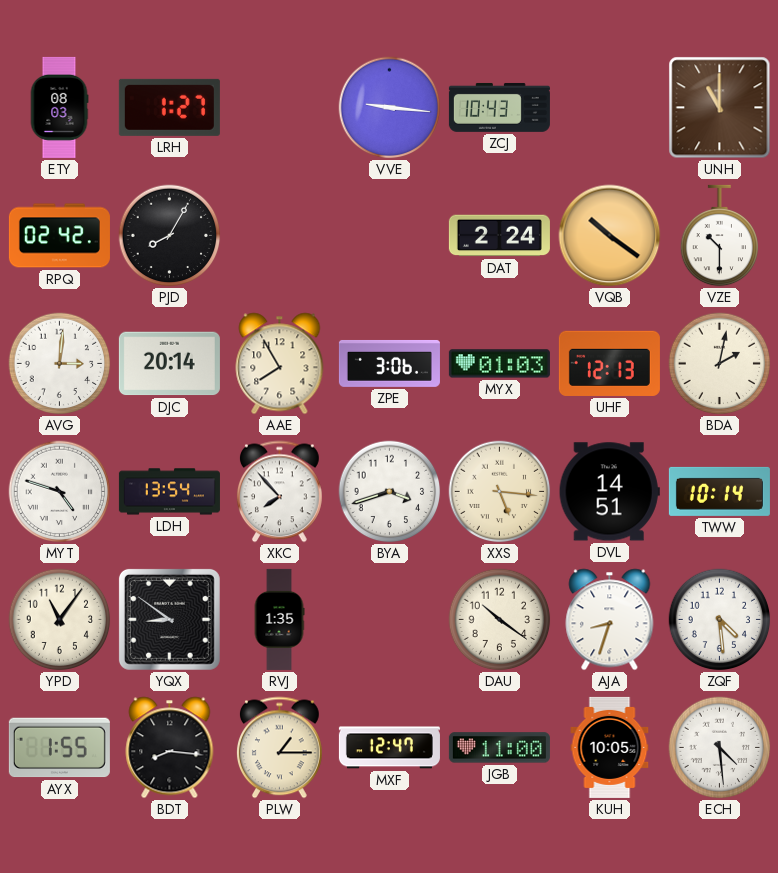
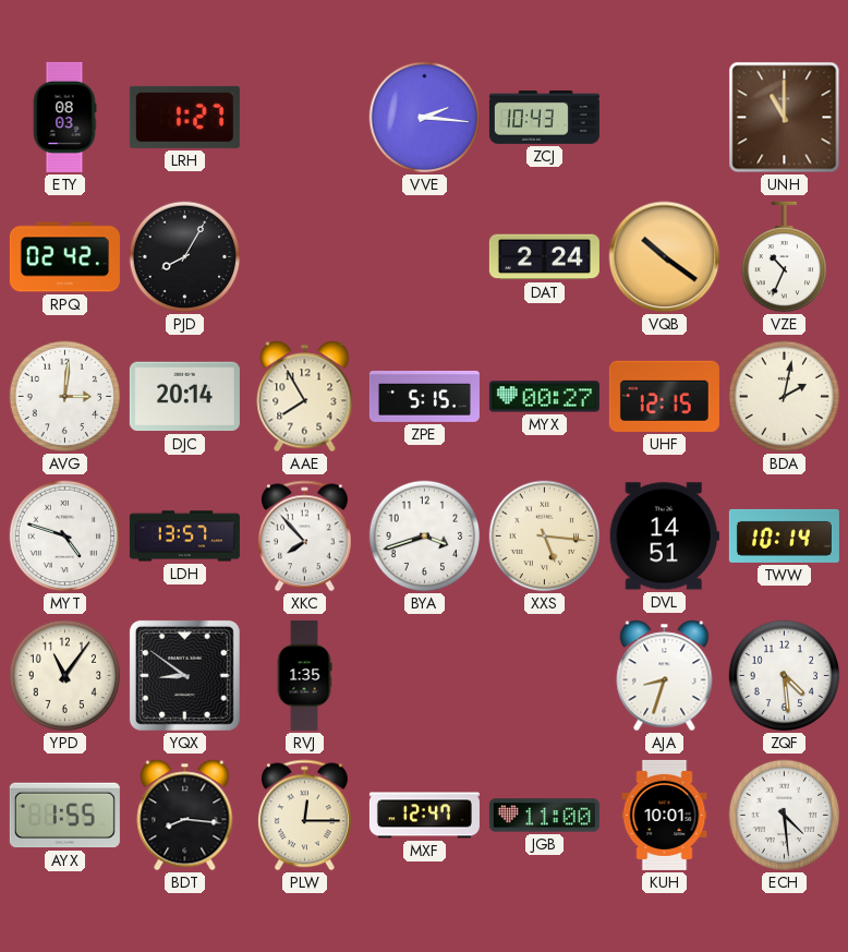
VVE: 9:16 -> 2:16
VZE: 10:30 -> 10:34
ZPE: 3:06 -> 5:15
MYX: 01:03 -> 00:27
UHF: 12:13 -> 12:15
LDH: 13:54 -> 13:57
DAU: 10:21 -> none
PLW: 1:15 -> 12:15
KUH: 10:05 -> 10:01
